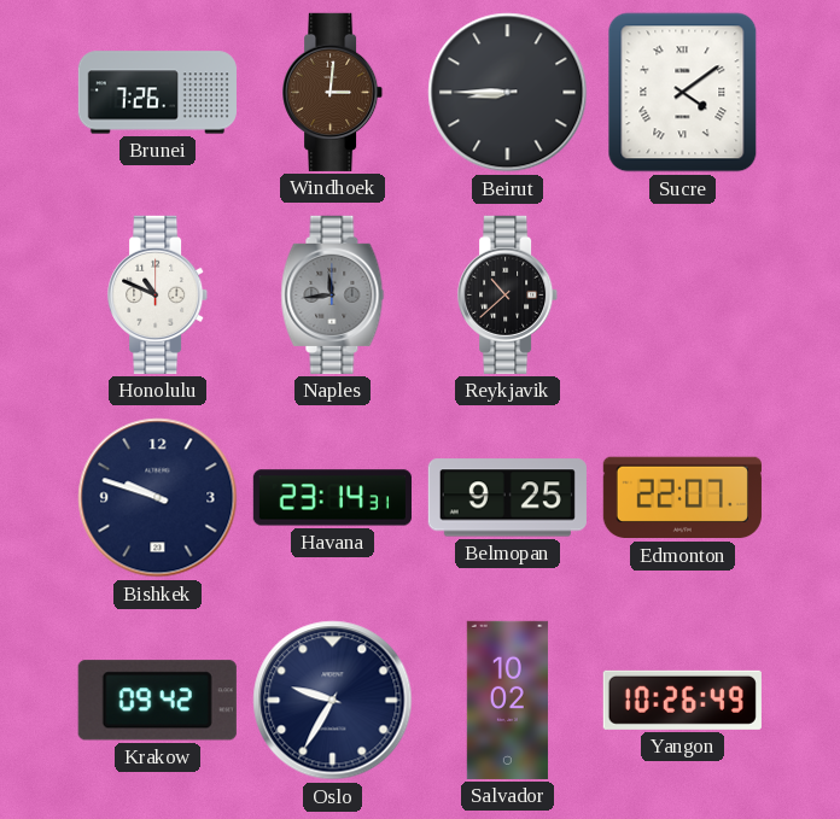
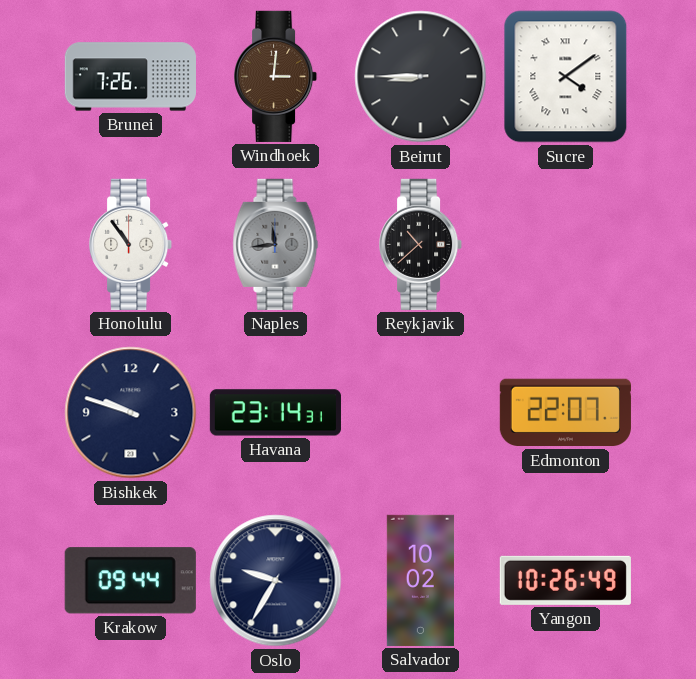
Honolulu: 10:49 -> 10:54
Belmopan: 9:25 -> none
Krakow: 09:42 -> 09:44
